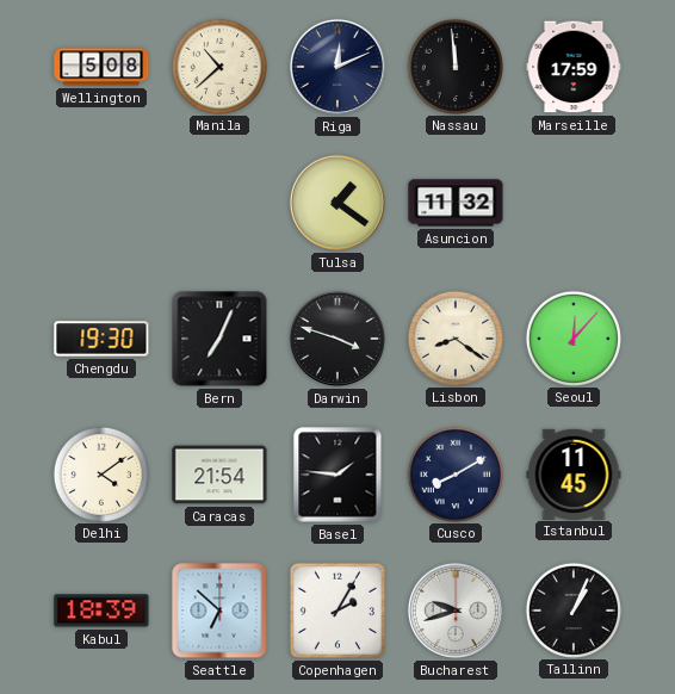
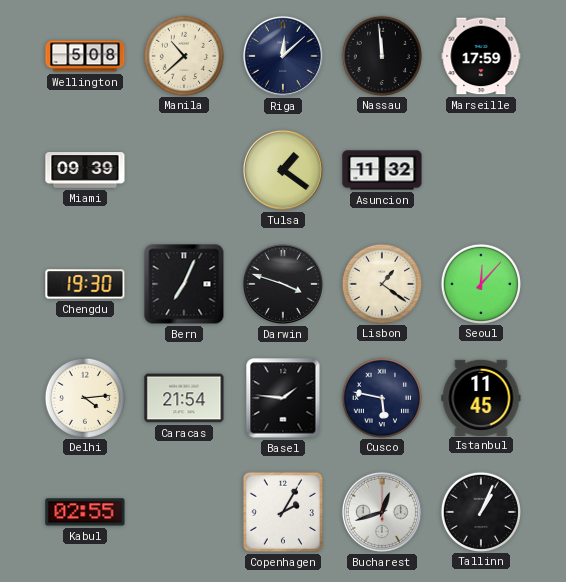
Riga: 12:11 -> 12:08
Miami: none -> 09:39
Lisbon: 8:21 -> 1:21
Delhi: 4:09 -> 4:14
Cusco: 8:10 -> 5:47
Kabul: 18:39 -> 02:55
Seattle: 6:52 -> none
Bucharest: 9:42 -> 12:42
